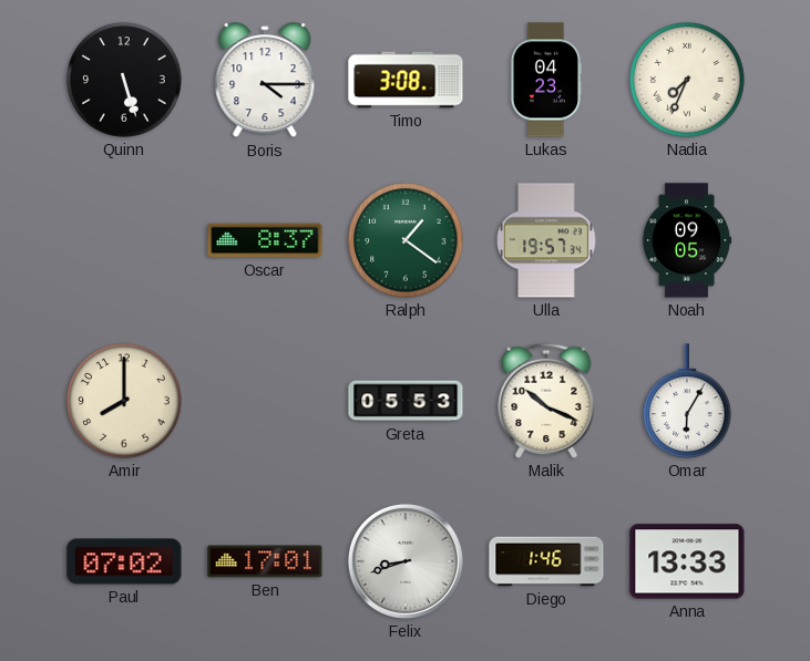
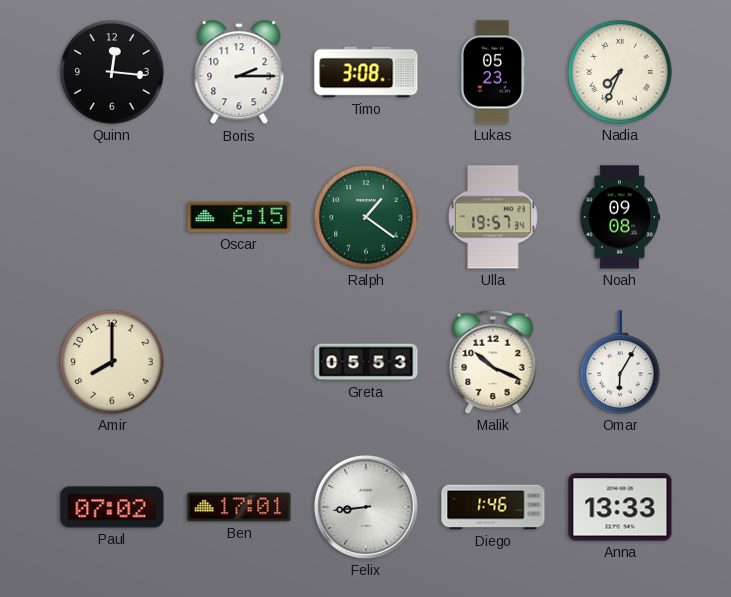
Quinn: 5:27 -> 12:16
Boris: 4:15 -> 2:15
Lukas: 04:23 -> 05:23
Oscar: 8:37 -> 6:15
Noah: 09:05 -> 09:08
Felix: 8:42 -> 8:44
